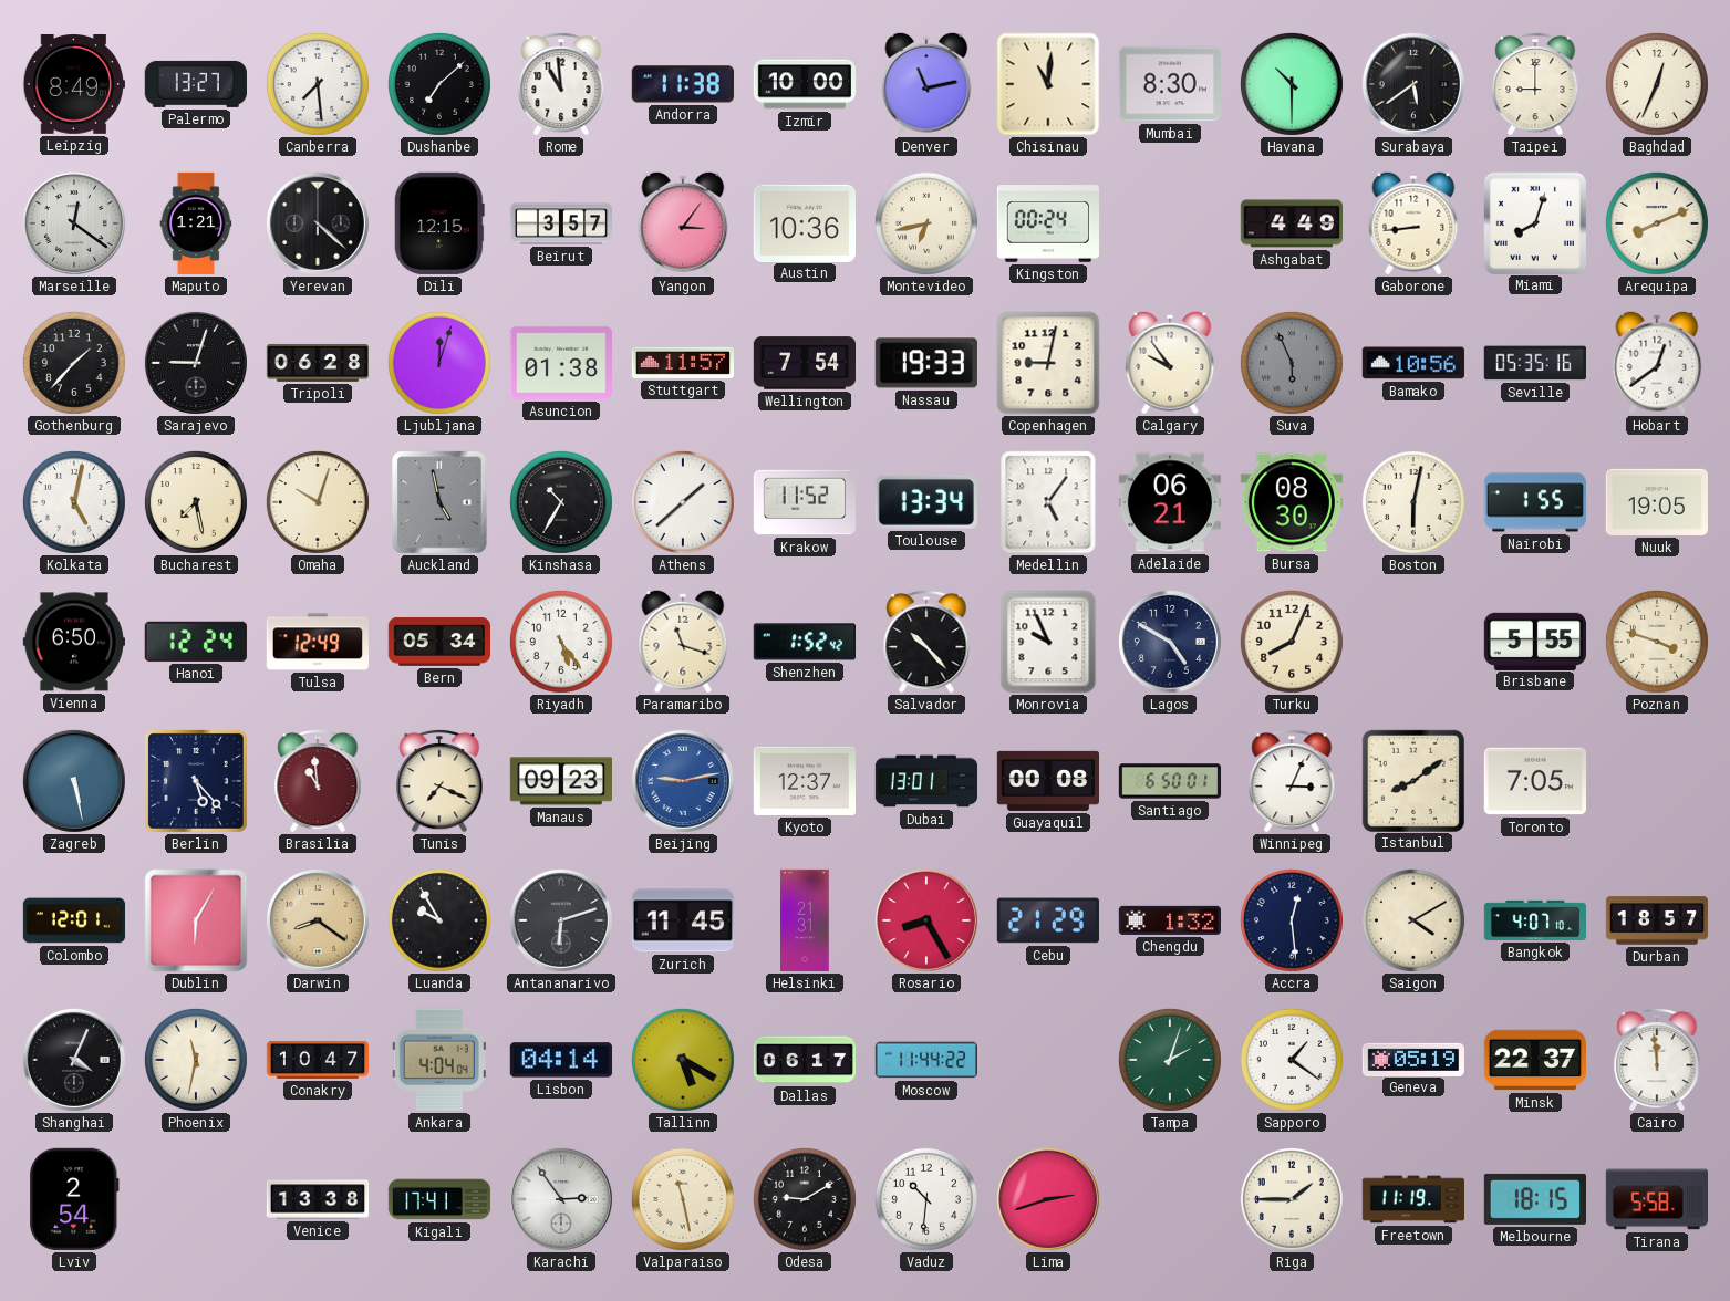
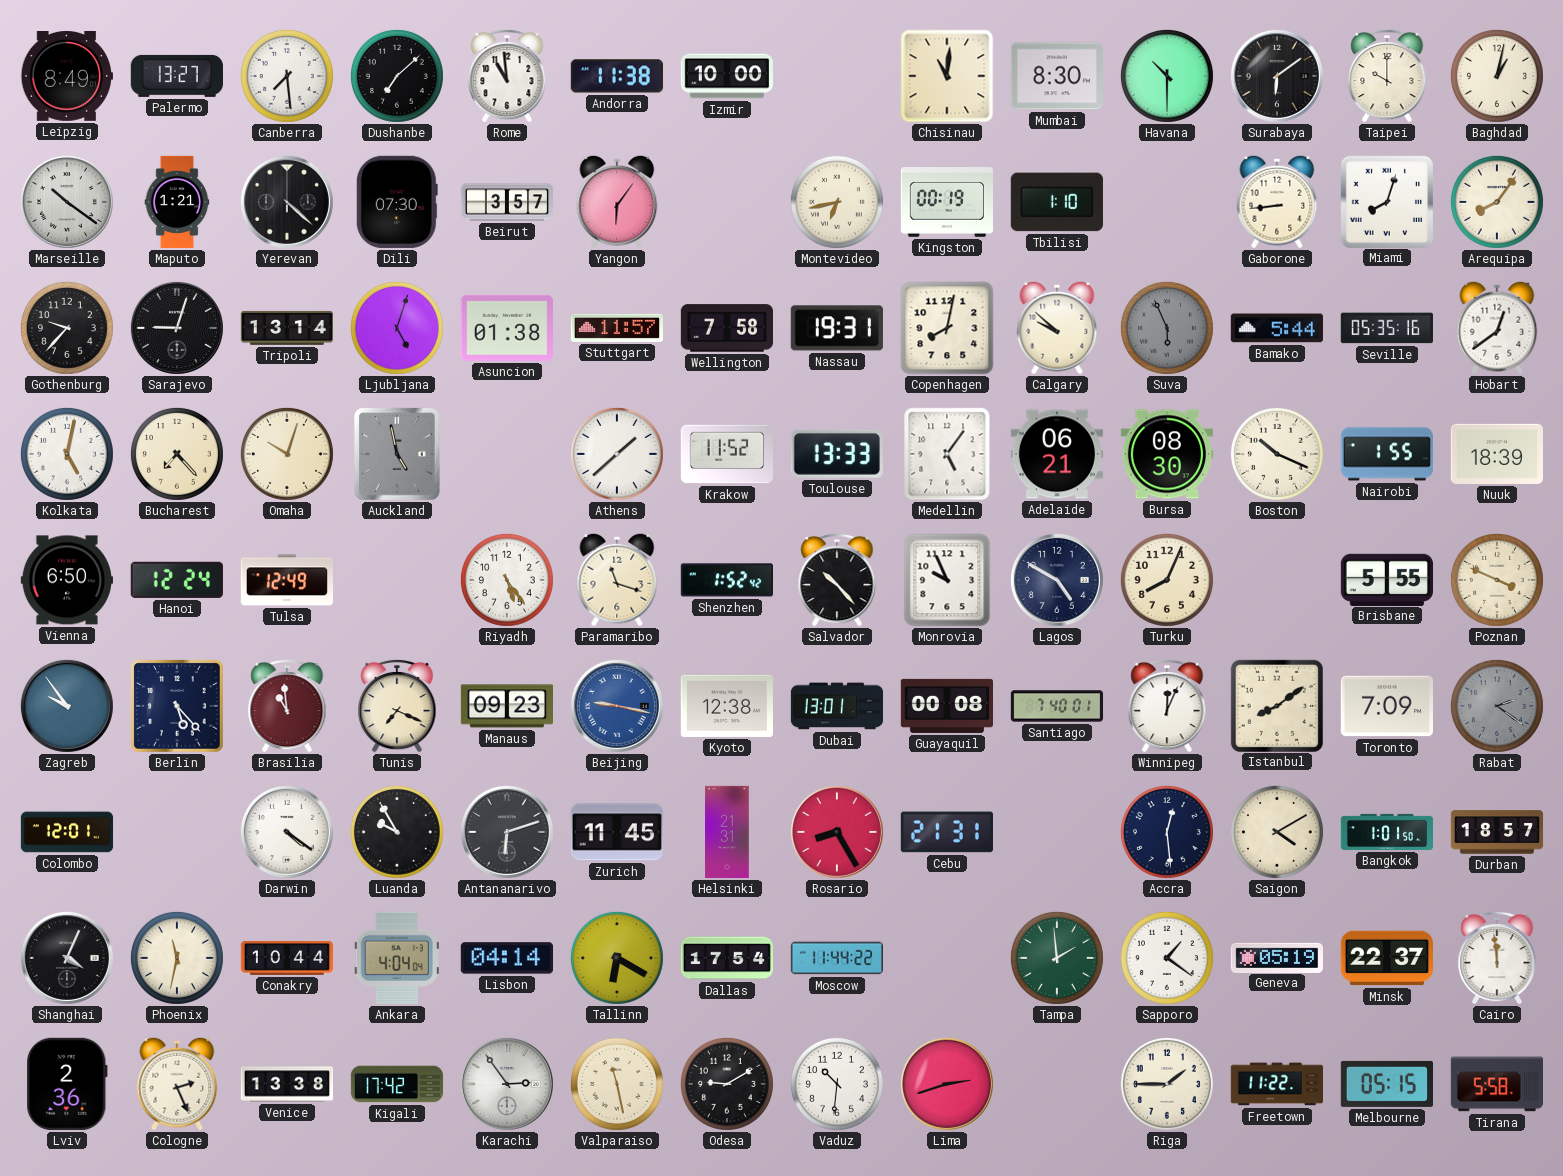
Denver: 11:13 -> none
Surabaya: 5:39 -> 6:09
Taipei: 9:00 -> 10:00
Baghdad: 12:34 -> 1:02
Marseille: 12:21 -> 10:21
Dili: 12:15 -> 07:30
Yangon: 3:06 -> 6:06
Austin: 10:36 -> none
Kingston: 00:24 -> 00:19
Tbilisi: none -> 1:10
Ashgabat: 4:49 -> none
Arequipa: 8:11 -> 8:06
Gothenburg: 1:37 -> 9:37
Tripoli: 06:28 -> 13:14
Ljubljana: 12:03 -> 5:03
Wellington: 7:54 -> 7:58
Nassau: 19:33 -> 19:31
Copenhagen: 9:02 -> 8:02
Calgary: 9:54 -> 9:52
Bamako: 10:56 -> 5:44
Bucharest: 7:28 -> 7:23
Kinshasa: 10:35 -> none
Toulouse: 13:34 -> 13:33
Boston: 6:02 -> 10:19
Nuuk: 19:05 -> 18:39
Bern: 05:34 -> none
Poznan: 3:48 -> 3:49
Zagreb: 5:28 -> 9:54
Beijing: 9:13 -> 9:17
Kyoto: 12:37 -> 12:38
Santiago: 6:50 -> 7:40
Winnipeg: 3:04 -> 12:04
Toronto: 7:05 -> 7:09
Rabat: none -> 2:21
Dublin: 6:05 -> none
Darwin: 8:21 -> 4:21
Darwin dial: champagne -> white
Cebu: 21:29 -> 21:31
Chengdu: 1:32 -> none
Bangkok: 4:07 -> 1:01
Conakry: 10:47 -> 10:44
Tallinn: 5:20 -> 6:20
Dallas: 06:17 -> 17:54
Tampa: 2:03 -> 1:59
Lviv: 2:54 -> 2:36
Cologne: none -> 2:26
Kigali: 17:41 -> 17:42
Freetown: 11:19 -> 11:22
Melbourne: 18:15 -> 05:15
